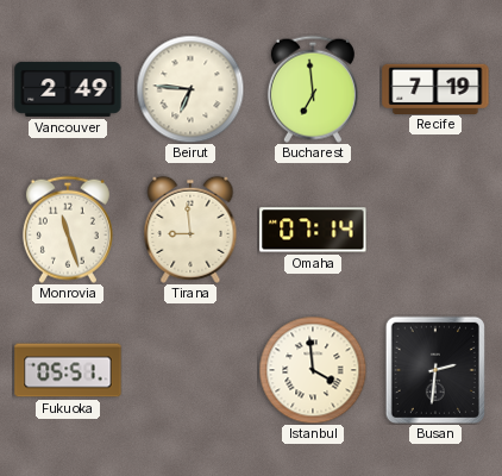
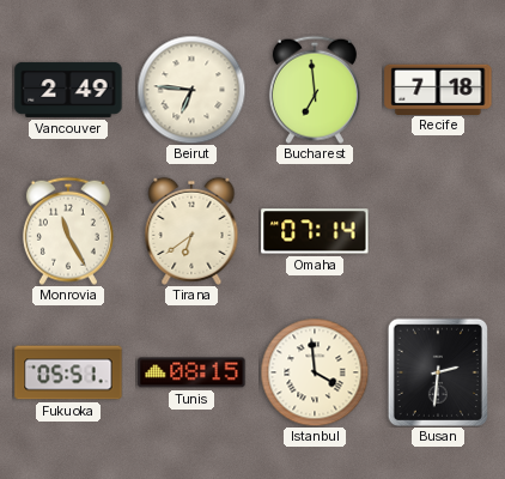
Recife: 7:19 -> 7:18
Monrovia: 11:27 -> 11:25
Tirana: 8:59 -> 6:39
Tunis: none -> 08:15
